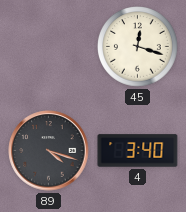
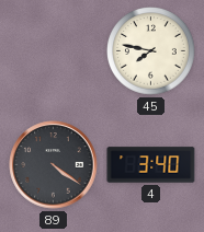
45: 12:18 -> 7:47
89: 4:18 -> 4:21
